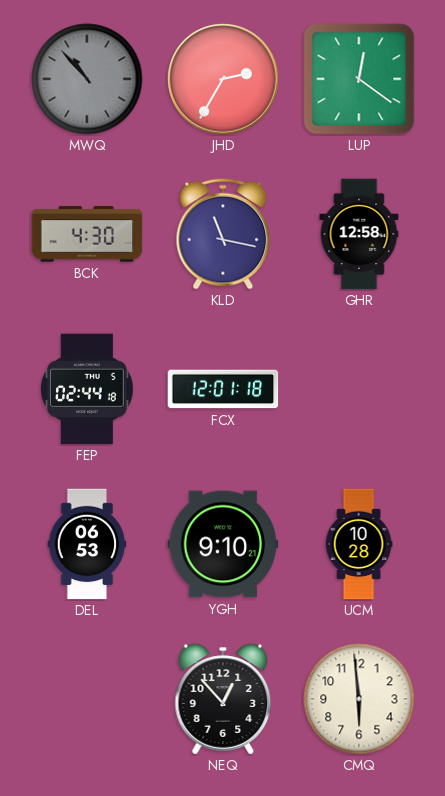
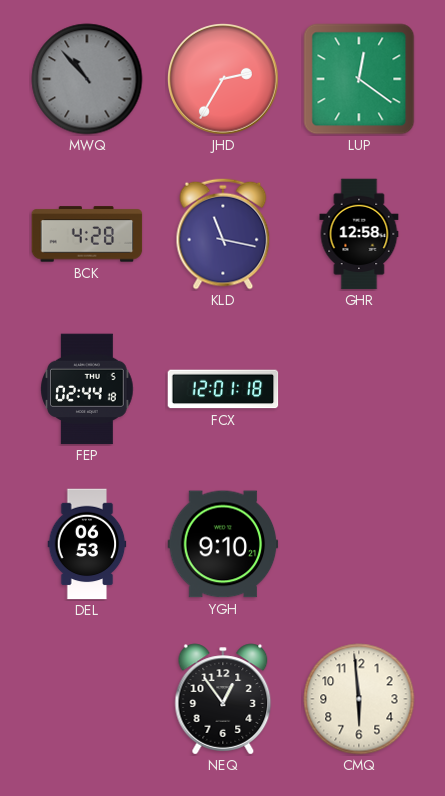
BCK: 4:30 -> 4:28
UCM: 10:28 -> none
NEQ: 12:53 -> 12:54
